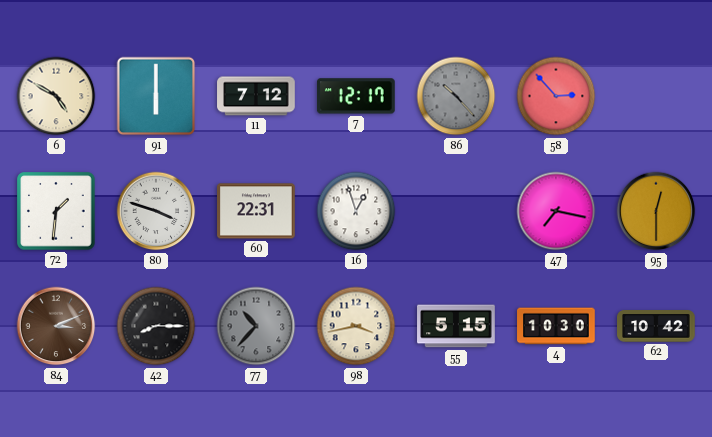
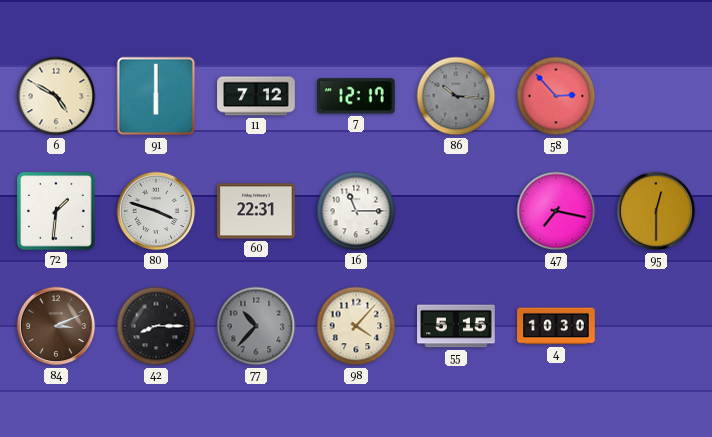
86: 10:23 -> 10:16
16: 12:57 -> 11:15
98: 3:43 -> 4:07
62: 10:42 -> none
